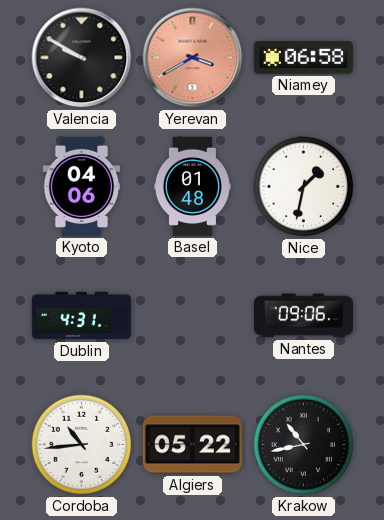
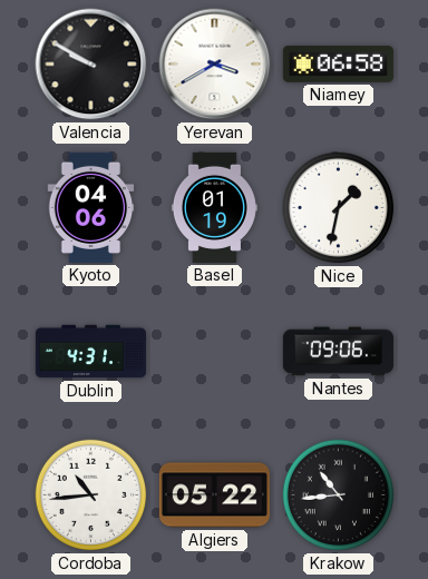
Yerevan dial: salmon -> white
Basel: 01:48 -> 01:19
Krakow: 10:43 -> 10:44
